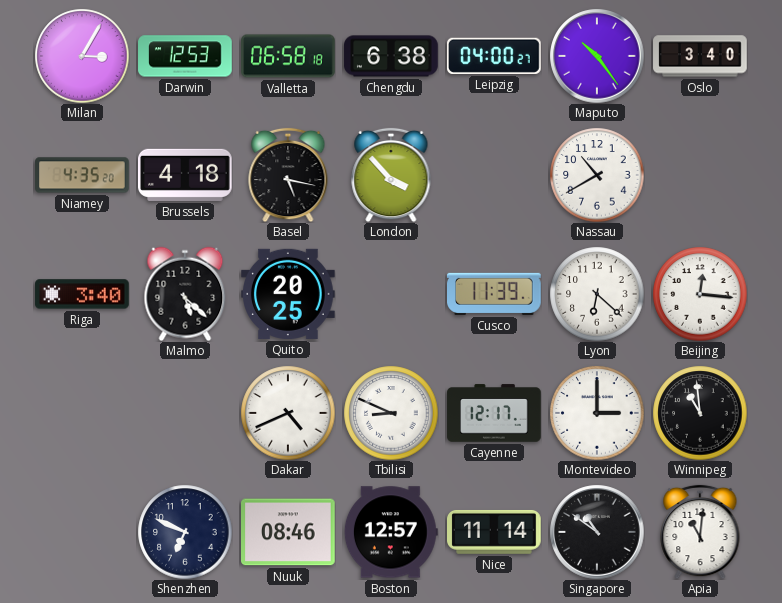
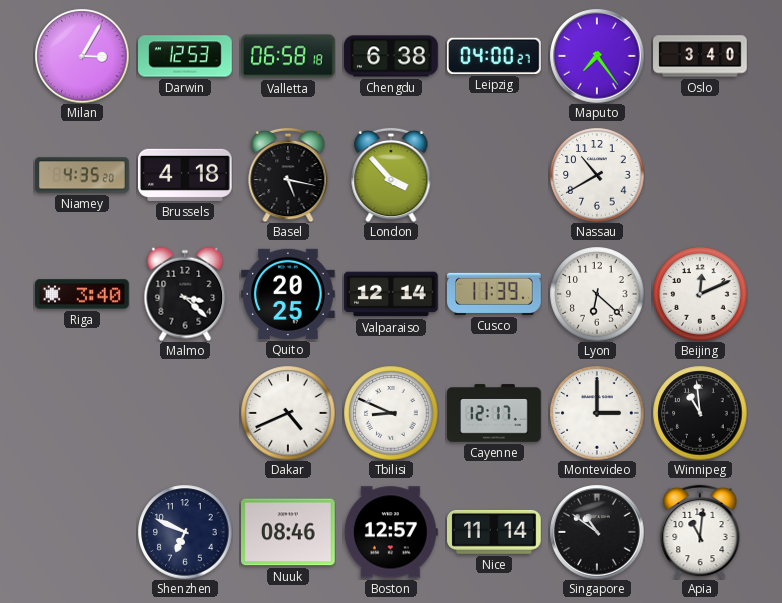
Maputo: 10:24 -> 7:24
Malmo: 5:22 -> 3:22
Valparaiso: none -> 12:14
Beijing: 12:16 -> 12:11
